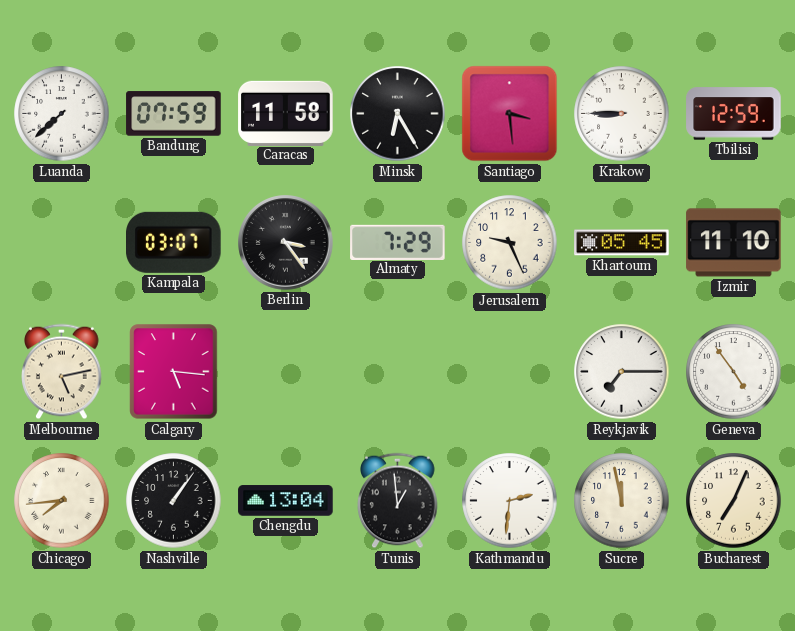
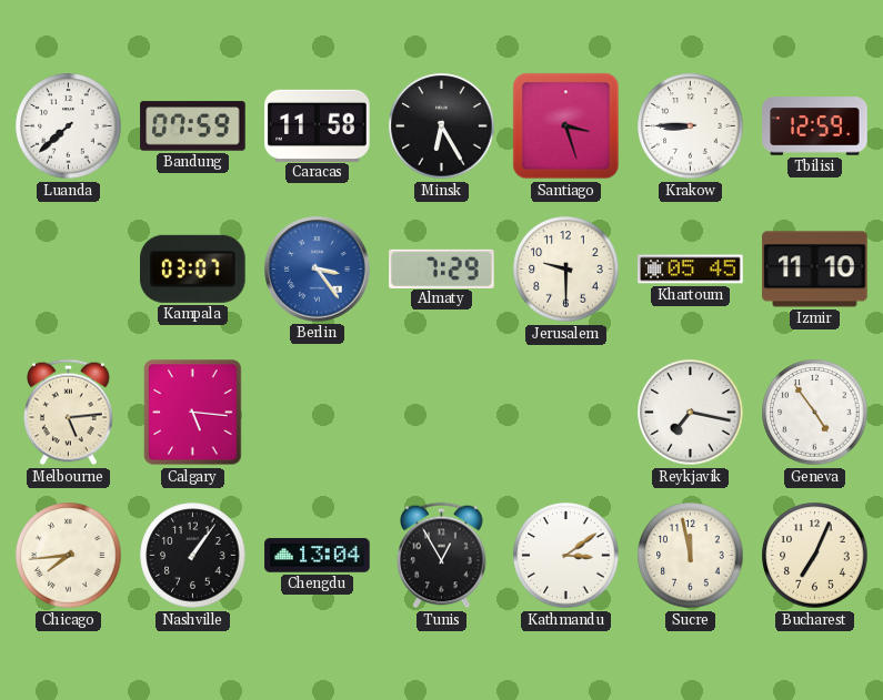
Santiago: 3:29 -> 3:27
Berlin dial: black -> blue
Jerusalem: 9:26 -> 9:30
Melbourne: 5:13 -> 5:14
Reykjavik: 7:15 -> 7:17
Tunis: 12:59 -> 12:55
Kathmandu: 2:31 -> 3:09
